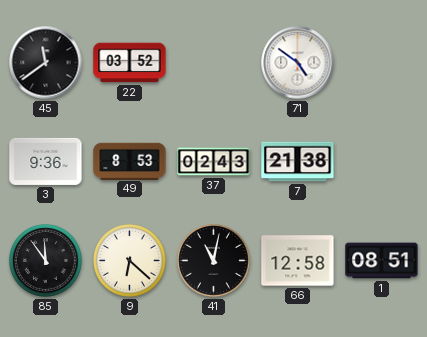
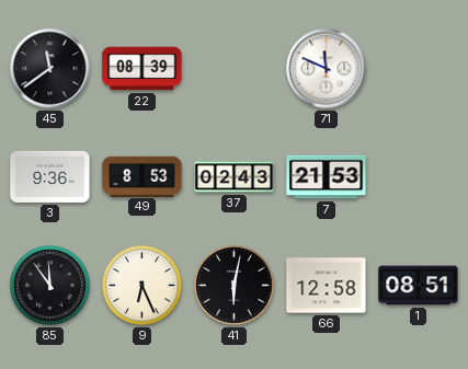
22: 03:52 -> 08:39
71: 4:51 -> 11:49
7: 21:38 -> 21:53
9: 6:22 -> 6:26
41: 11:02 -> 6:02
